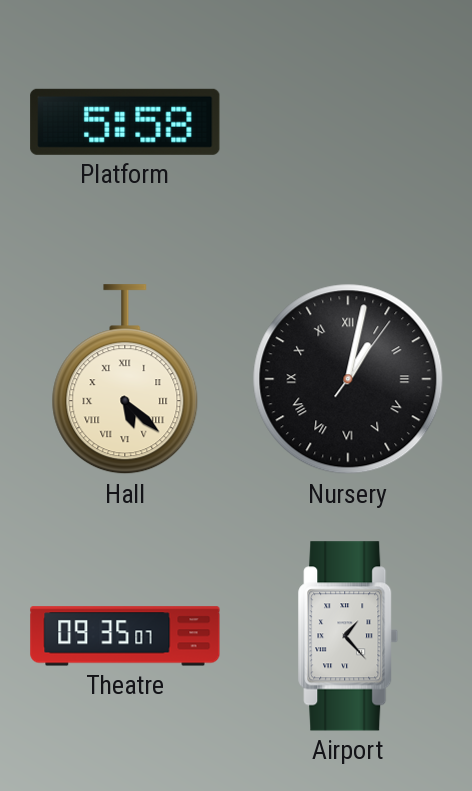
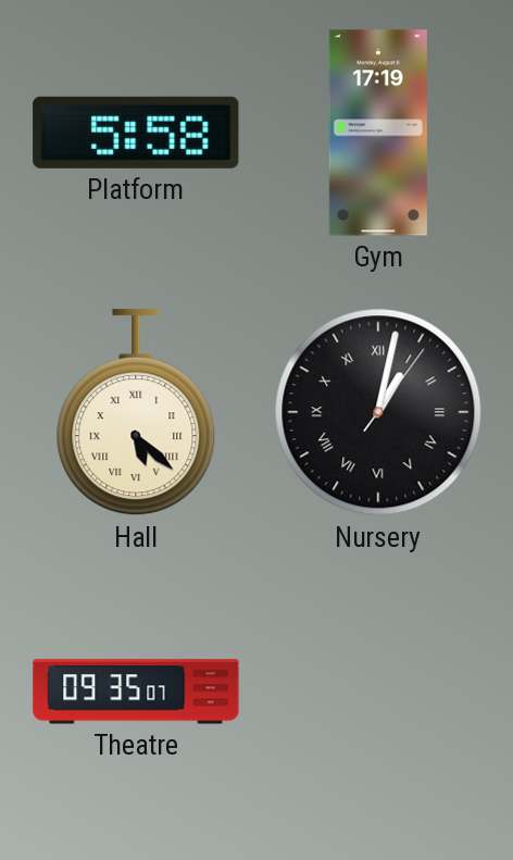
Gym: none -> 17:19
Airport: 1:23 -> none
